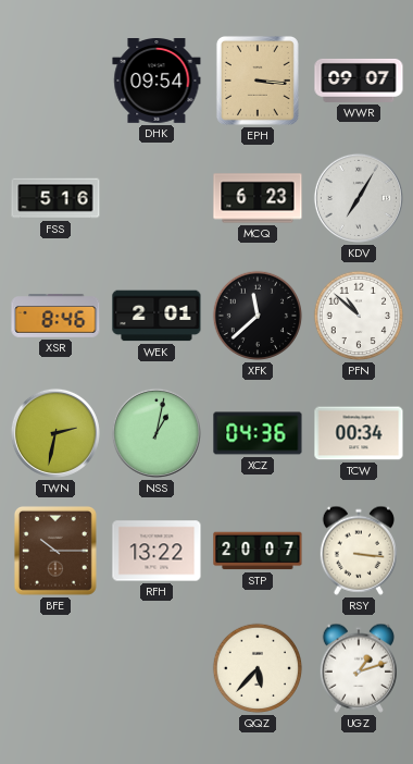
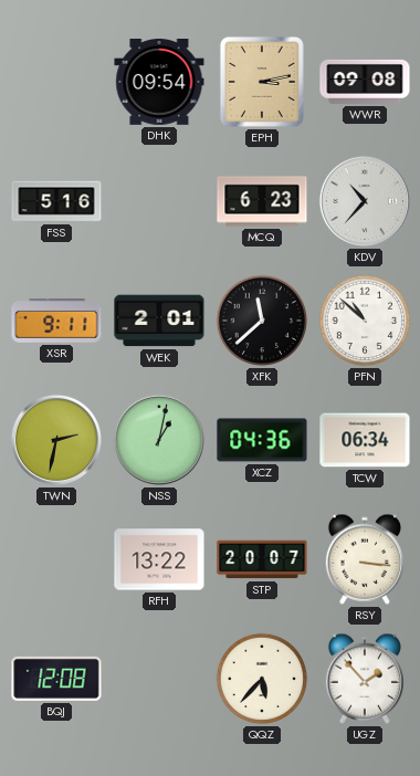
EPH: 3:16 -> 3:13
WWR: 09:07 -> 09:08
KDV: 7:05 -> 10:37
XSR: 8:46 -> 9:11
TCW: 00:34 -> 06:34
BFE: 10:15 -> none
BQJ: none -> 12:08
UGZ: 1:12 -> 1:53
